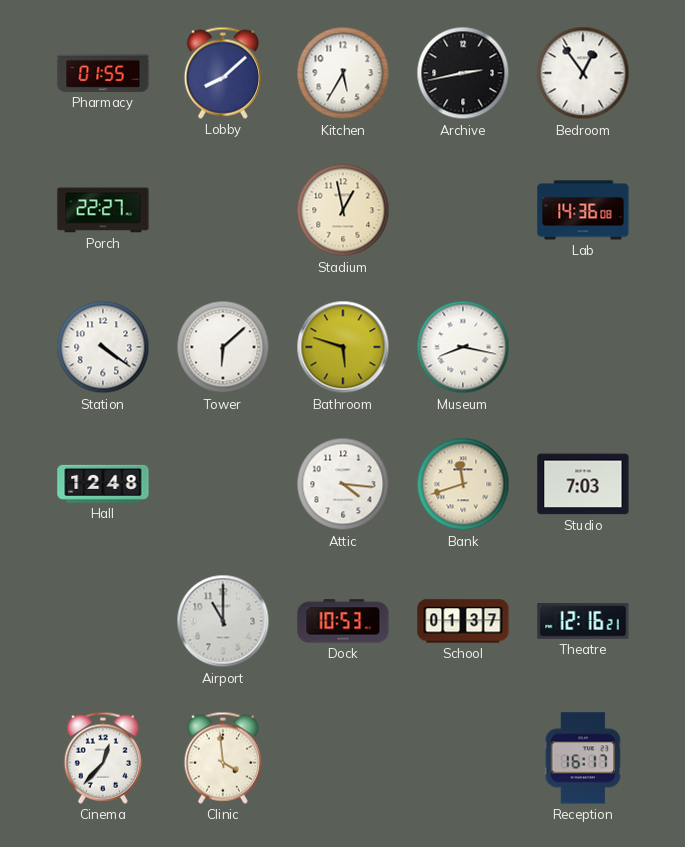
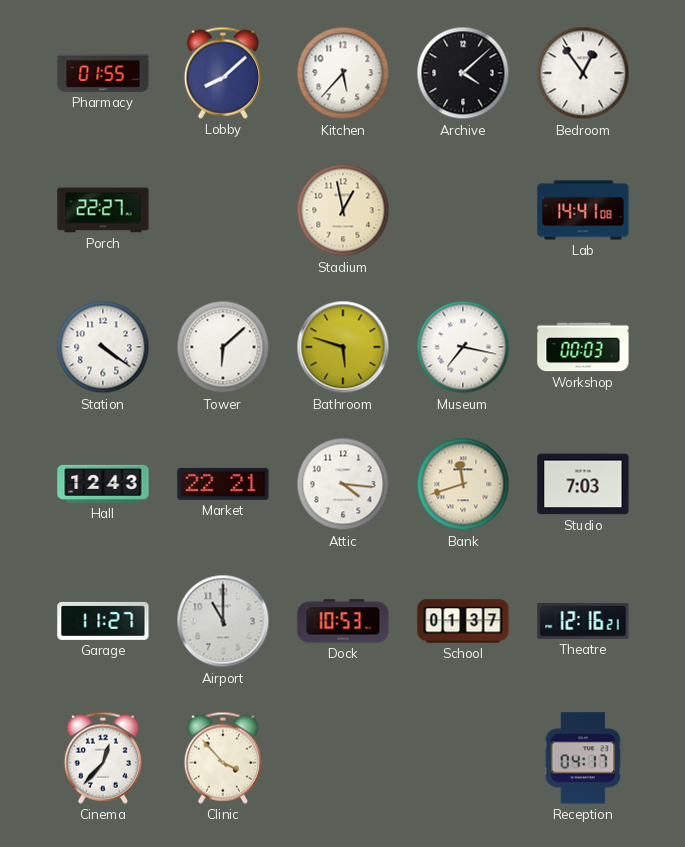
Kitchen: 5:35 -> 5:37
Archive: 2:43 -> 4:08
Lab: 14:36 -> 14:41
Museum: 8:17 -> 7:17
Workshop: none -> 00:03
Hall: 12:48 -> 12:43
Market: none -> 22:21
Garage: none -> 11:27
Clinic: 3:59 -> 3:53
Reception: 16:17 -> 04:17
